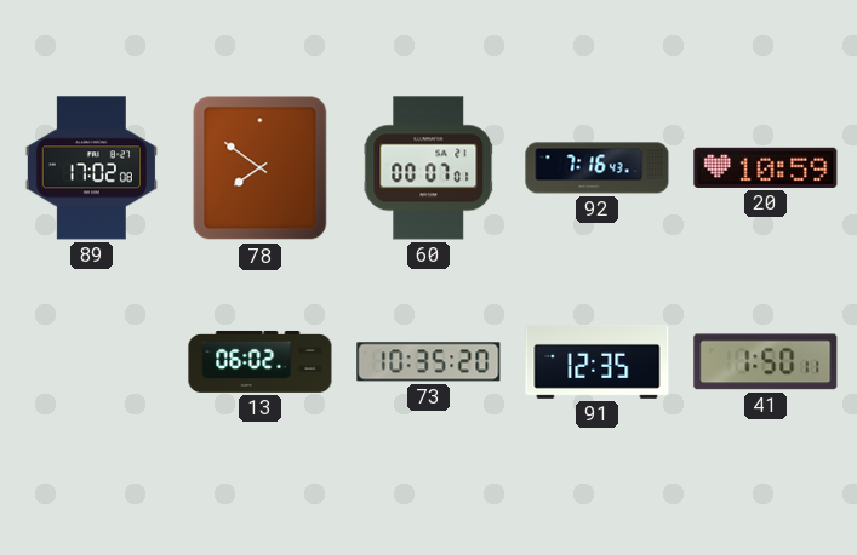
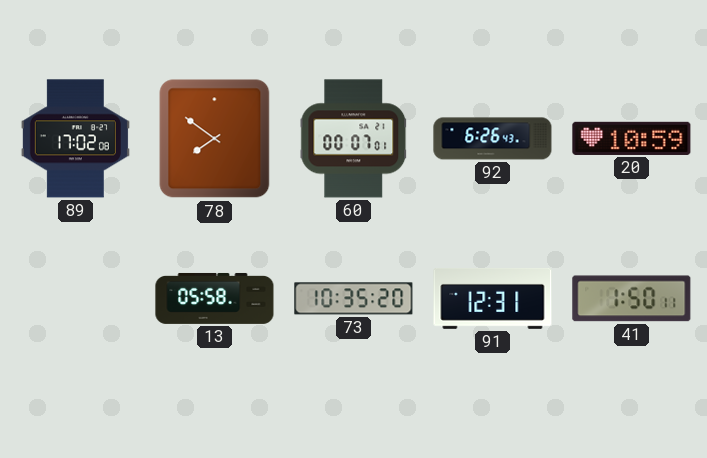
92: 7:16 -> 6:26
13: 06:02 -> 05:58
91: 12:35 -> 12:31
